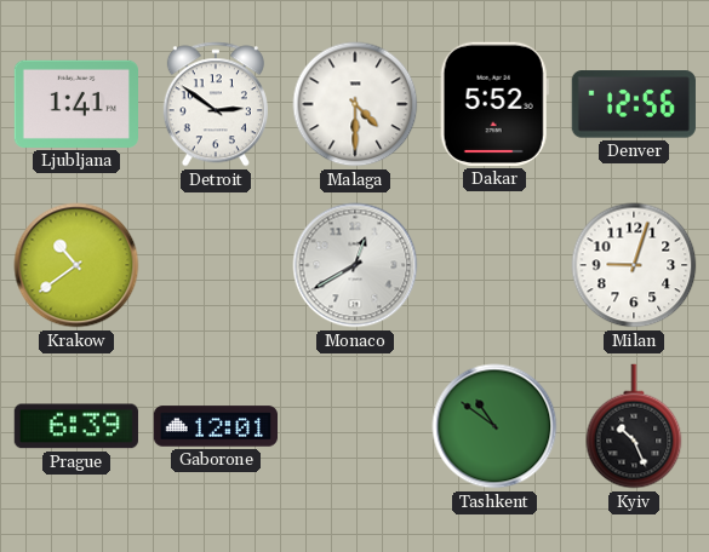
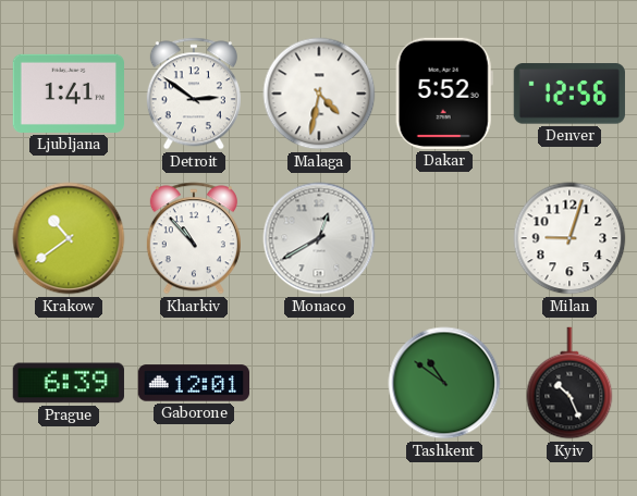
Malaga: 4:30 -> 4:32
Kharkiv: none -> 10:53
